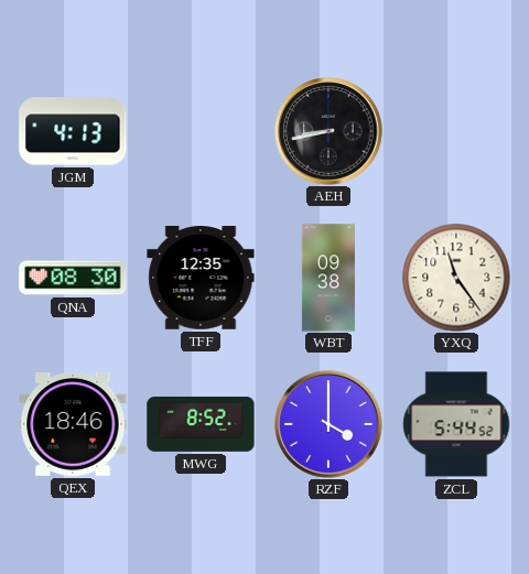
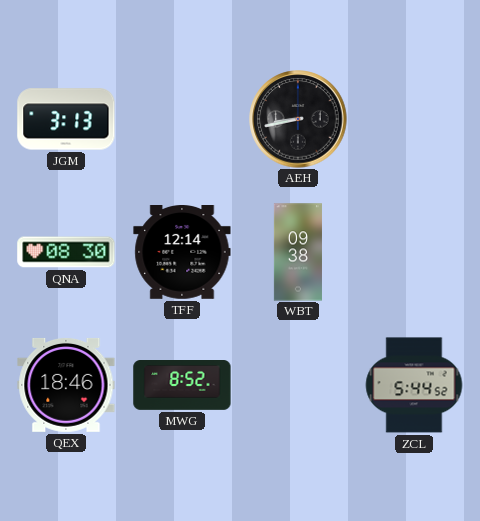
JGM: 4:13 -> 3:13
TFF: 12:35 -> 12:14
YXQ: 11:24 -> none
RZF: 4:00 -> none
